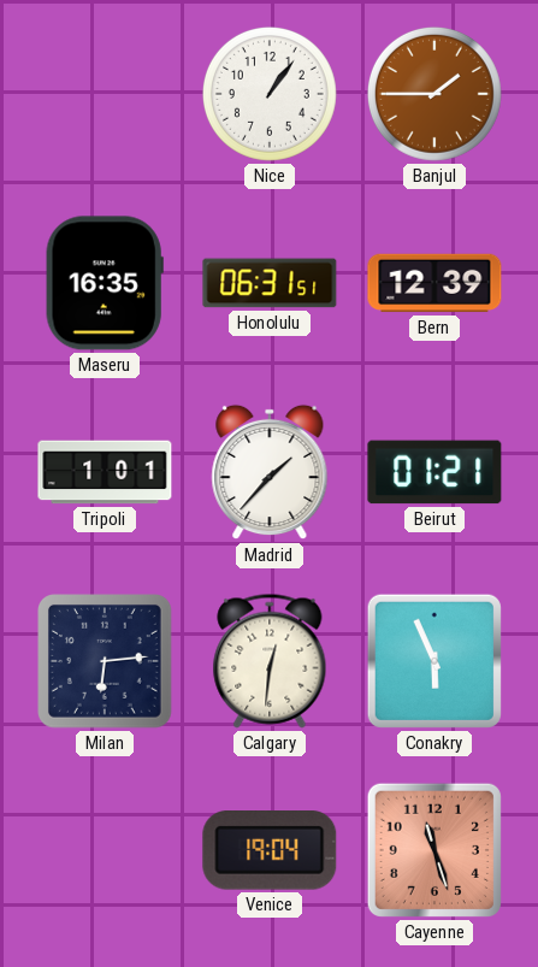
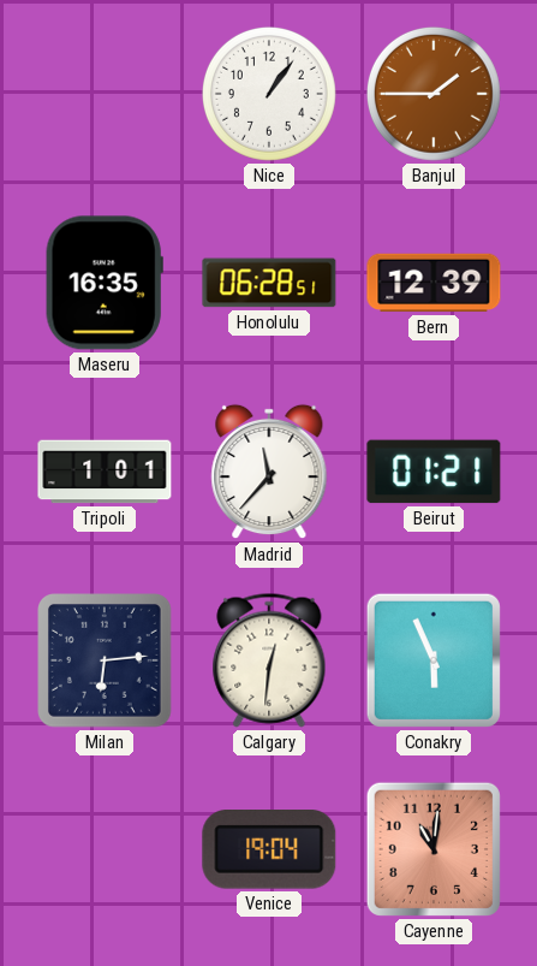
Honolulu: 06:31 -> 06:28
Madrid: 1:37 -> 11:37
Cayenne: 11:27 -> 11:01
